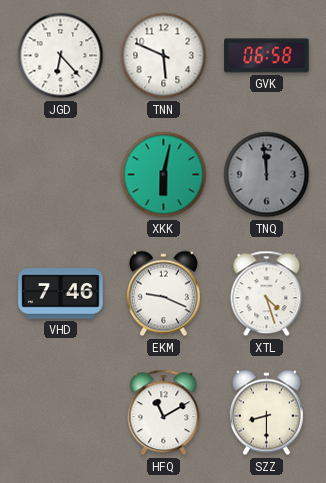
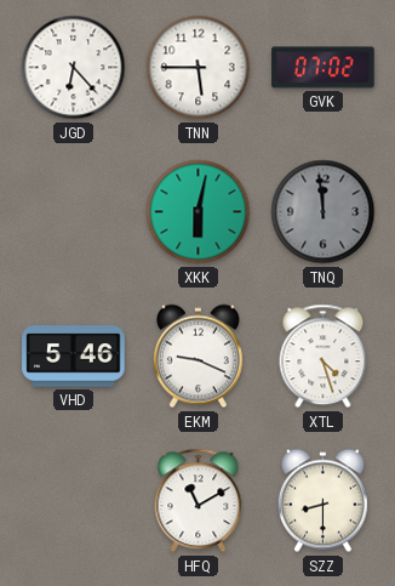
TNN: 5:49 -> 5:45
GVK: 06:58 -> 07:02
VHD: 7:46 -> 5:46
